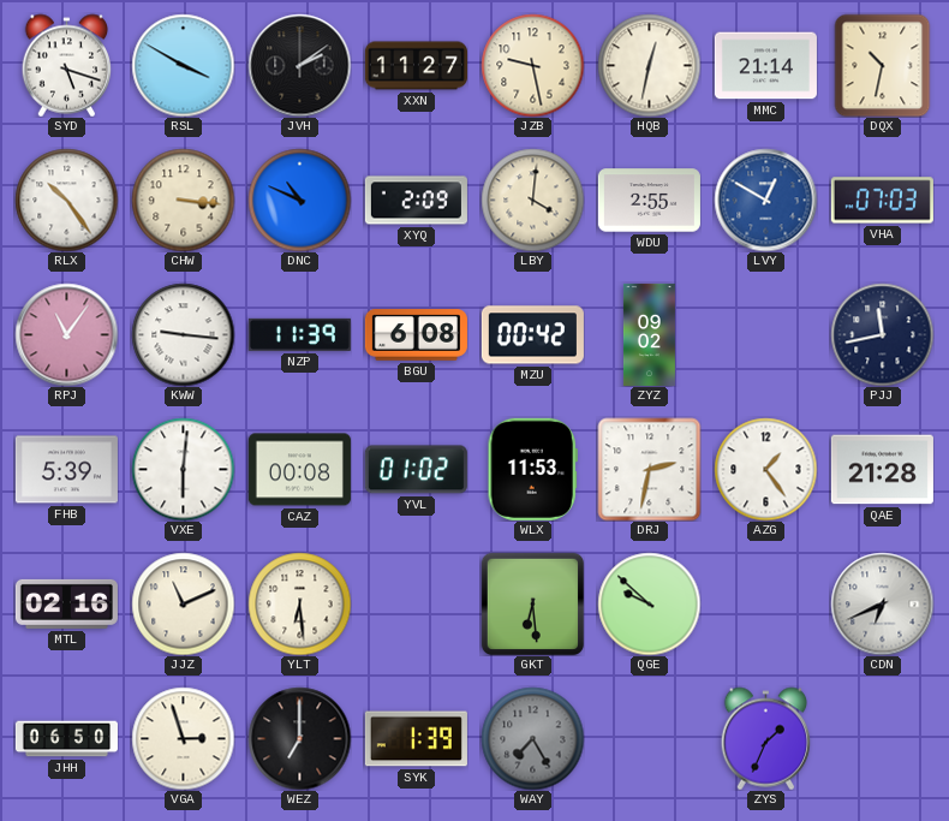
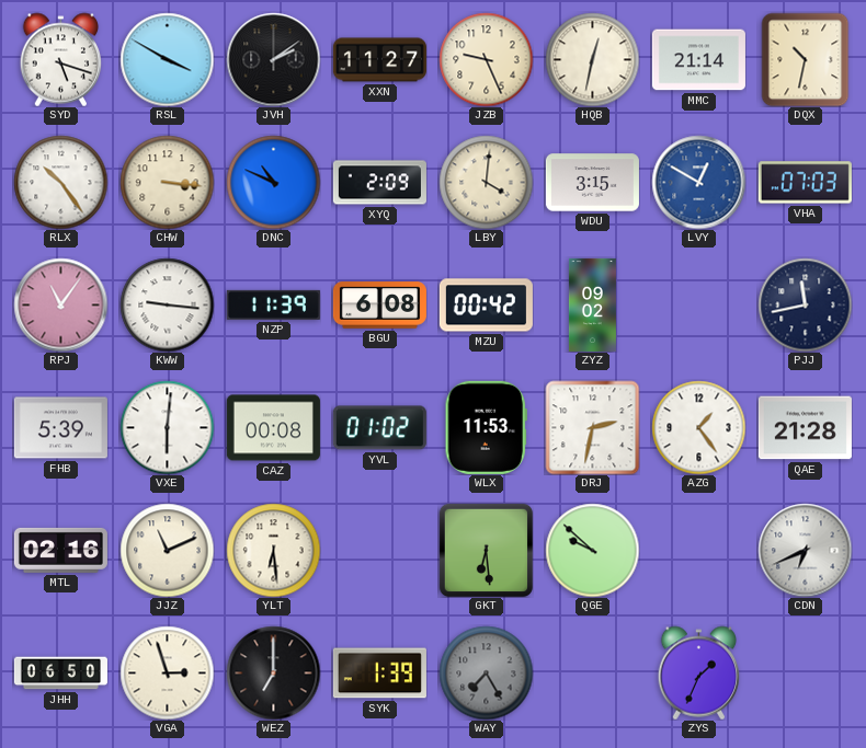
JZB: 9:28 -> 9:26
WDU: 2:55 -> 3:15
